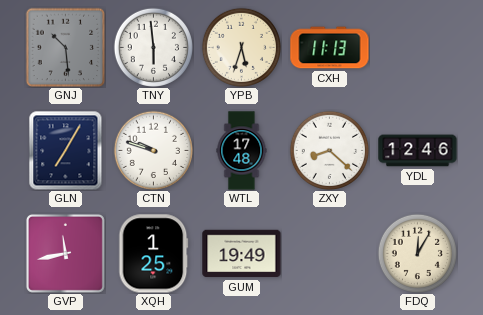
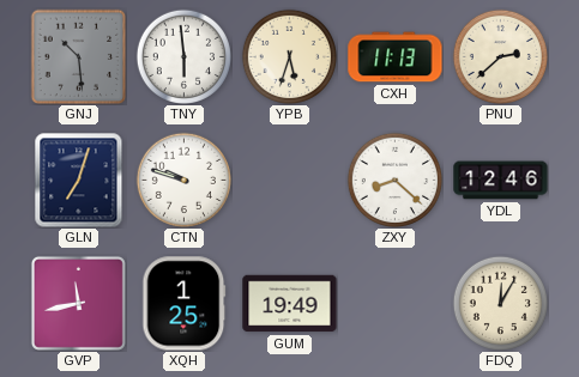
PNU: none -> 2:38
GLN: 7:05 -> 7:03
WTL: 17:48 -> none
